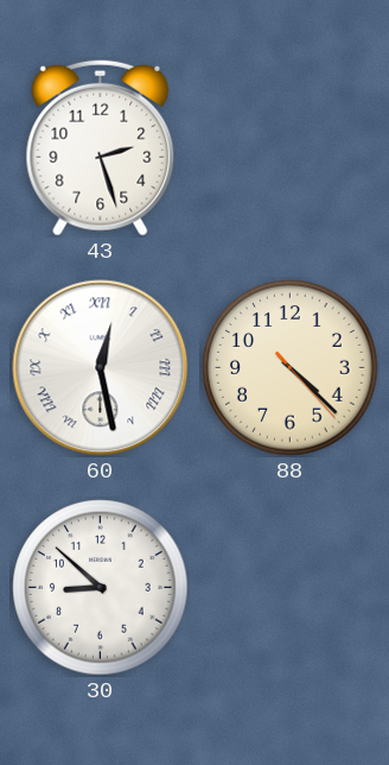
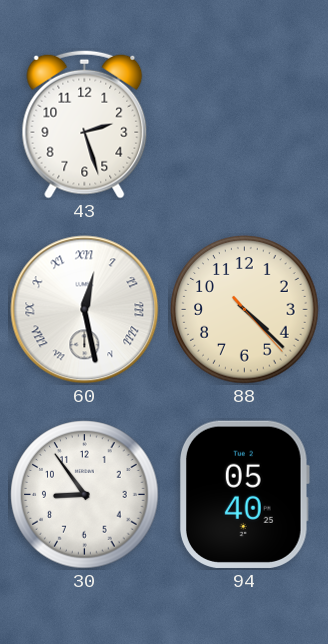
30: 8:52 -> 8:54
94: none -> 05:40
